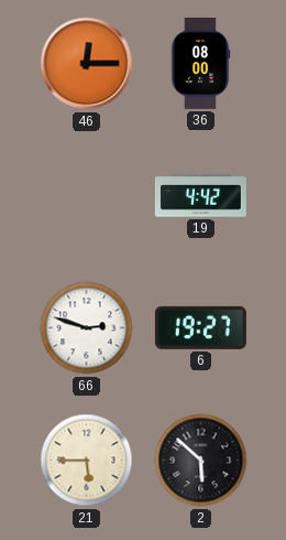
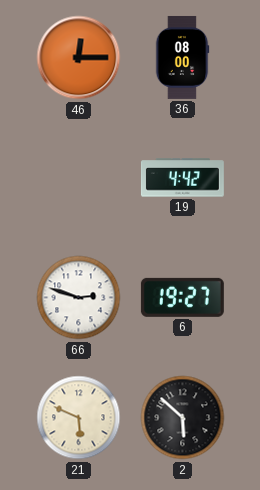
21: 5:45 -> 5:49
